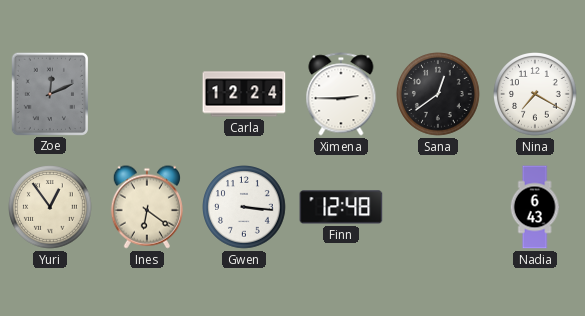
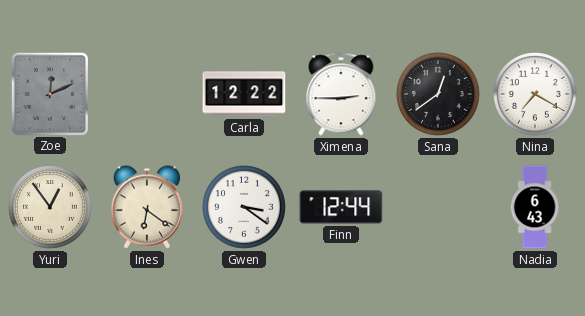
Carla: 12:24 -> 12:22
Gwen: 3:16 -> 3:21
Finn: 12:48 -> 12:44
